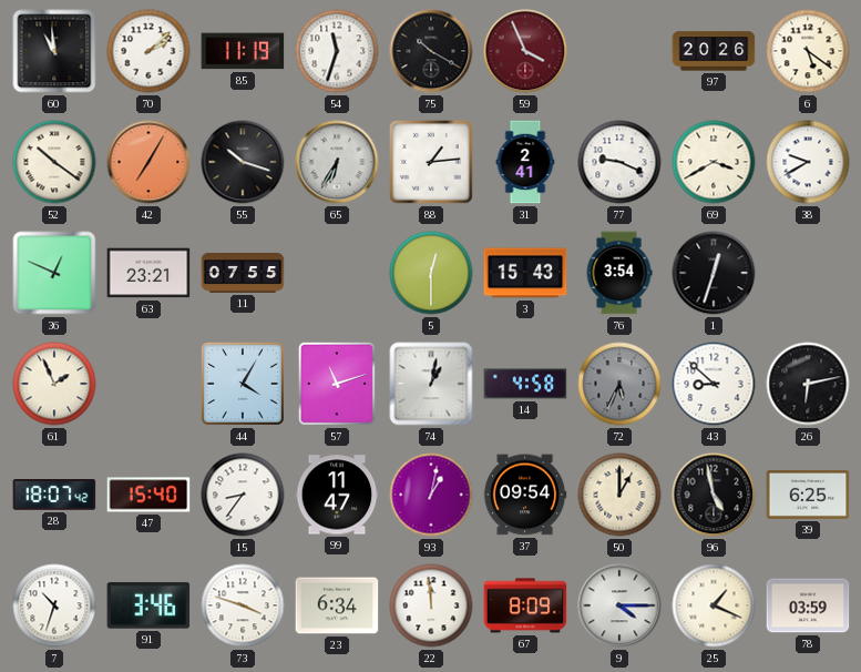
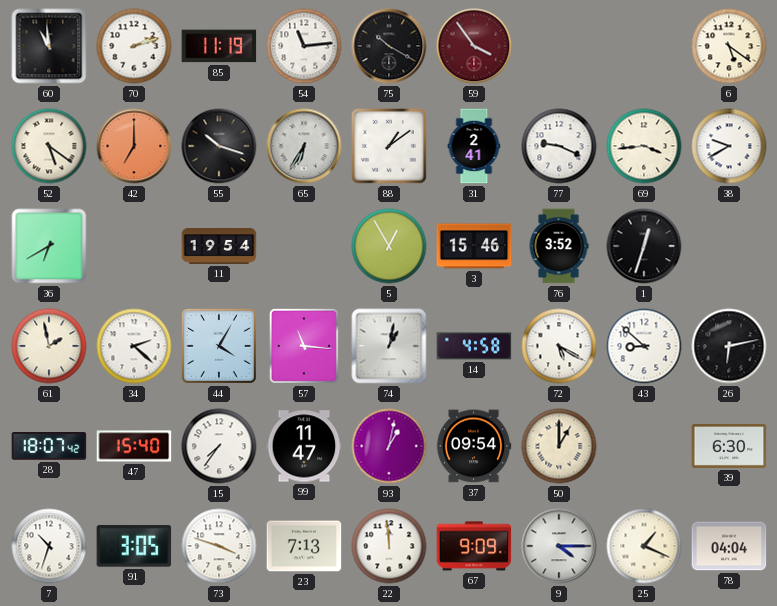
70: 2:08 -> 2:12
54: 11:33 -> 11:14
59: 3:56 -> 3:54
97: 20:26 -> none
52: 10:21 -> 5:21
42: 7:05 -> 7:00
88: 1:14 -> 1:09
69: 3:40 -> 3:44
36: 12:49 -> 6:40
63: 23:21 -> none
11: 07:55 -> 19:54
5: 12:30 -> 12:55
3: 15:43 -> 15:46
76: 3:54 -> 3:52
61: 1:56 -> 1:58
34: none -> 2:22
57: 11:12 -> 11:16
72: 5:34 -> 5:20
72 dial: grey -> white
15: 8:36 -> 7:36
96: 4:58 -> none
39: 6:25 -> 6:30
91: 3:46 -> 3:05
23: 6:34 -> 7:13
67: 8:09 -> 9:09
78: 03:59 -> 04:04
